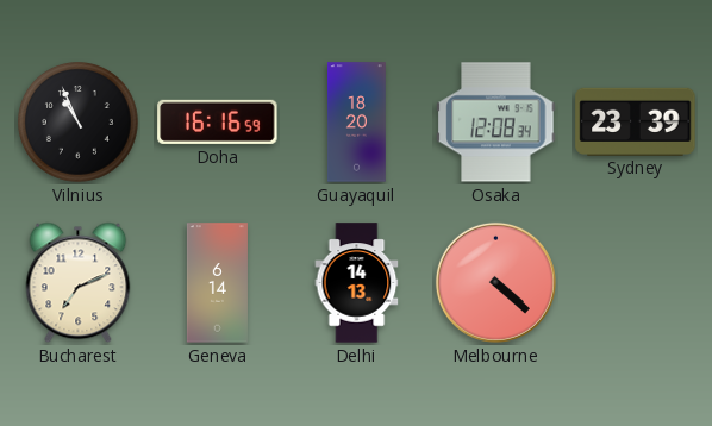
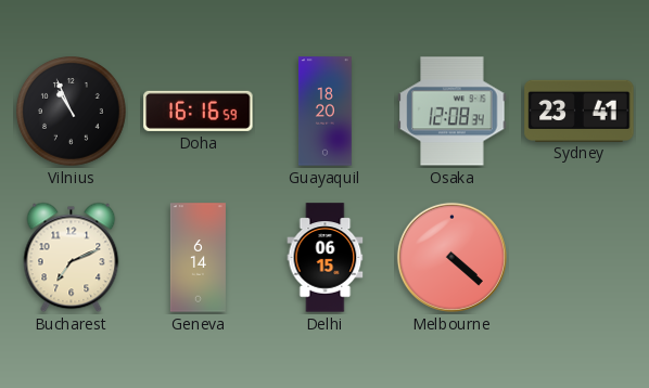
Sydney: 23:39 -> 23:41
Delhi: 14:13 -> 06:15
